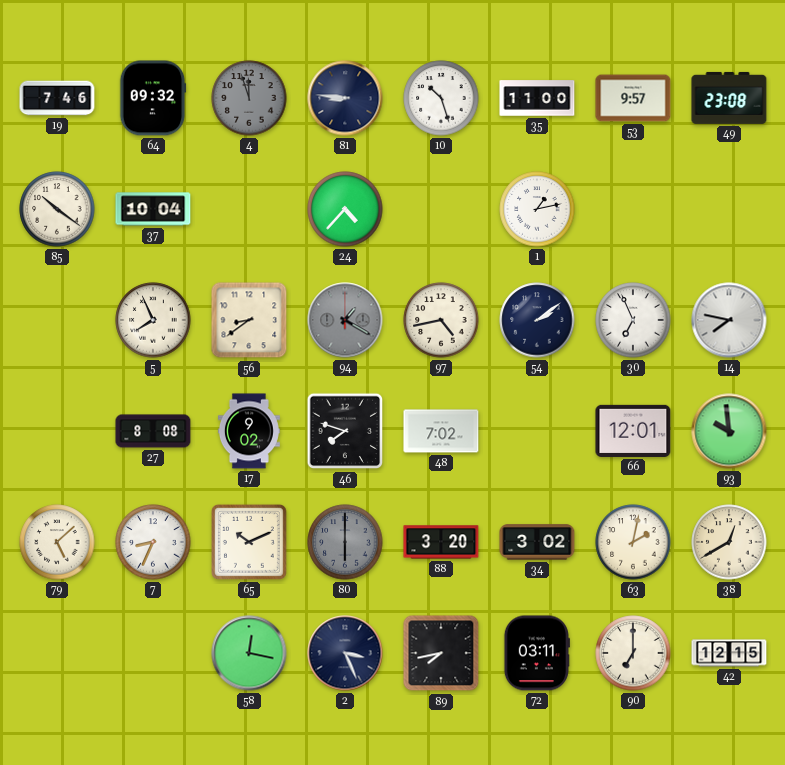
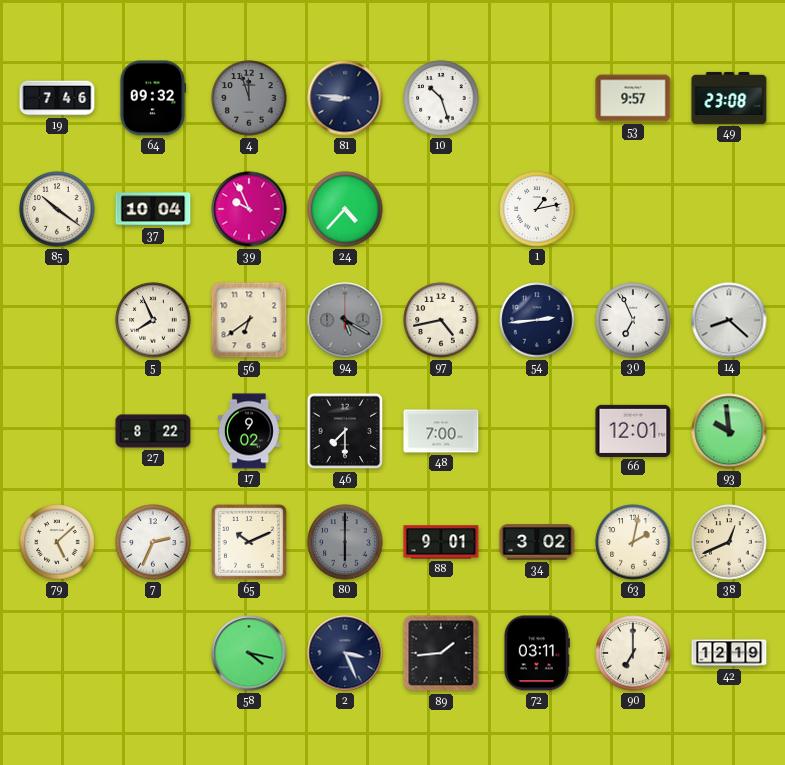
35: 11:00 -> none
39: none -> 9:56
56: 8:39 -> 6:39
94: 1:20 -> 5:20
54: 2:09 -> 2:44
14: 7:47 -> 8:22
27: 8:08 -> 8:22
46: 7:48 -> 7:30
48: 7:02 -> 7:00
7: 8:34 -> 2:34
88: 3:20 -> 9:01
38: 12:40 -> 12:41
58: 12:17 -> 4:17
89: 7:43 -> 1:44
42: 12:15 -> 12:19
